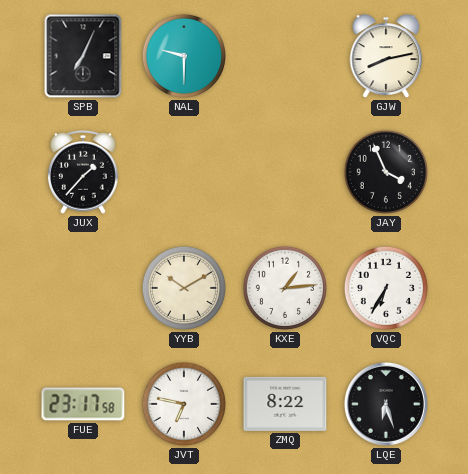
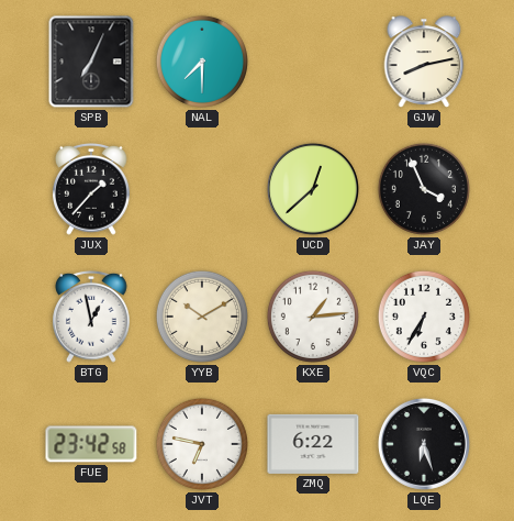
NAL: 9:30 -> 7:30
UCD: none -> 12:38
BTG: none -> 12:58
FUE: 23:17 -> 23:42
ZMQ: 8:22 -> 6:22
